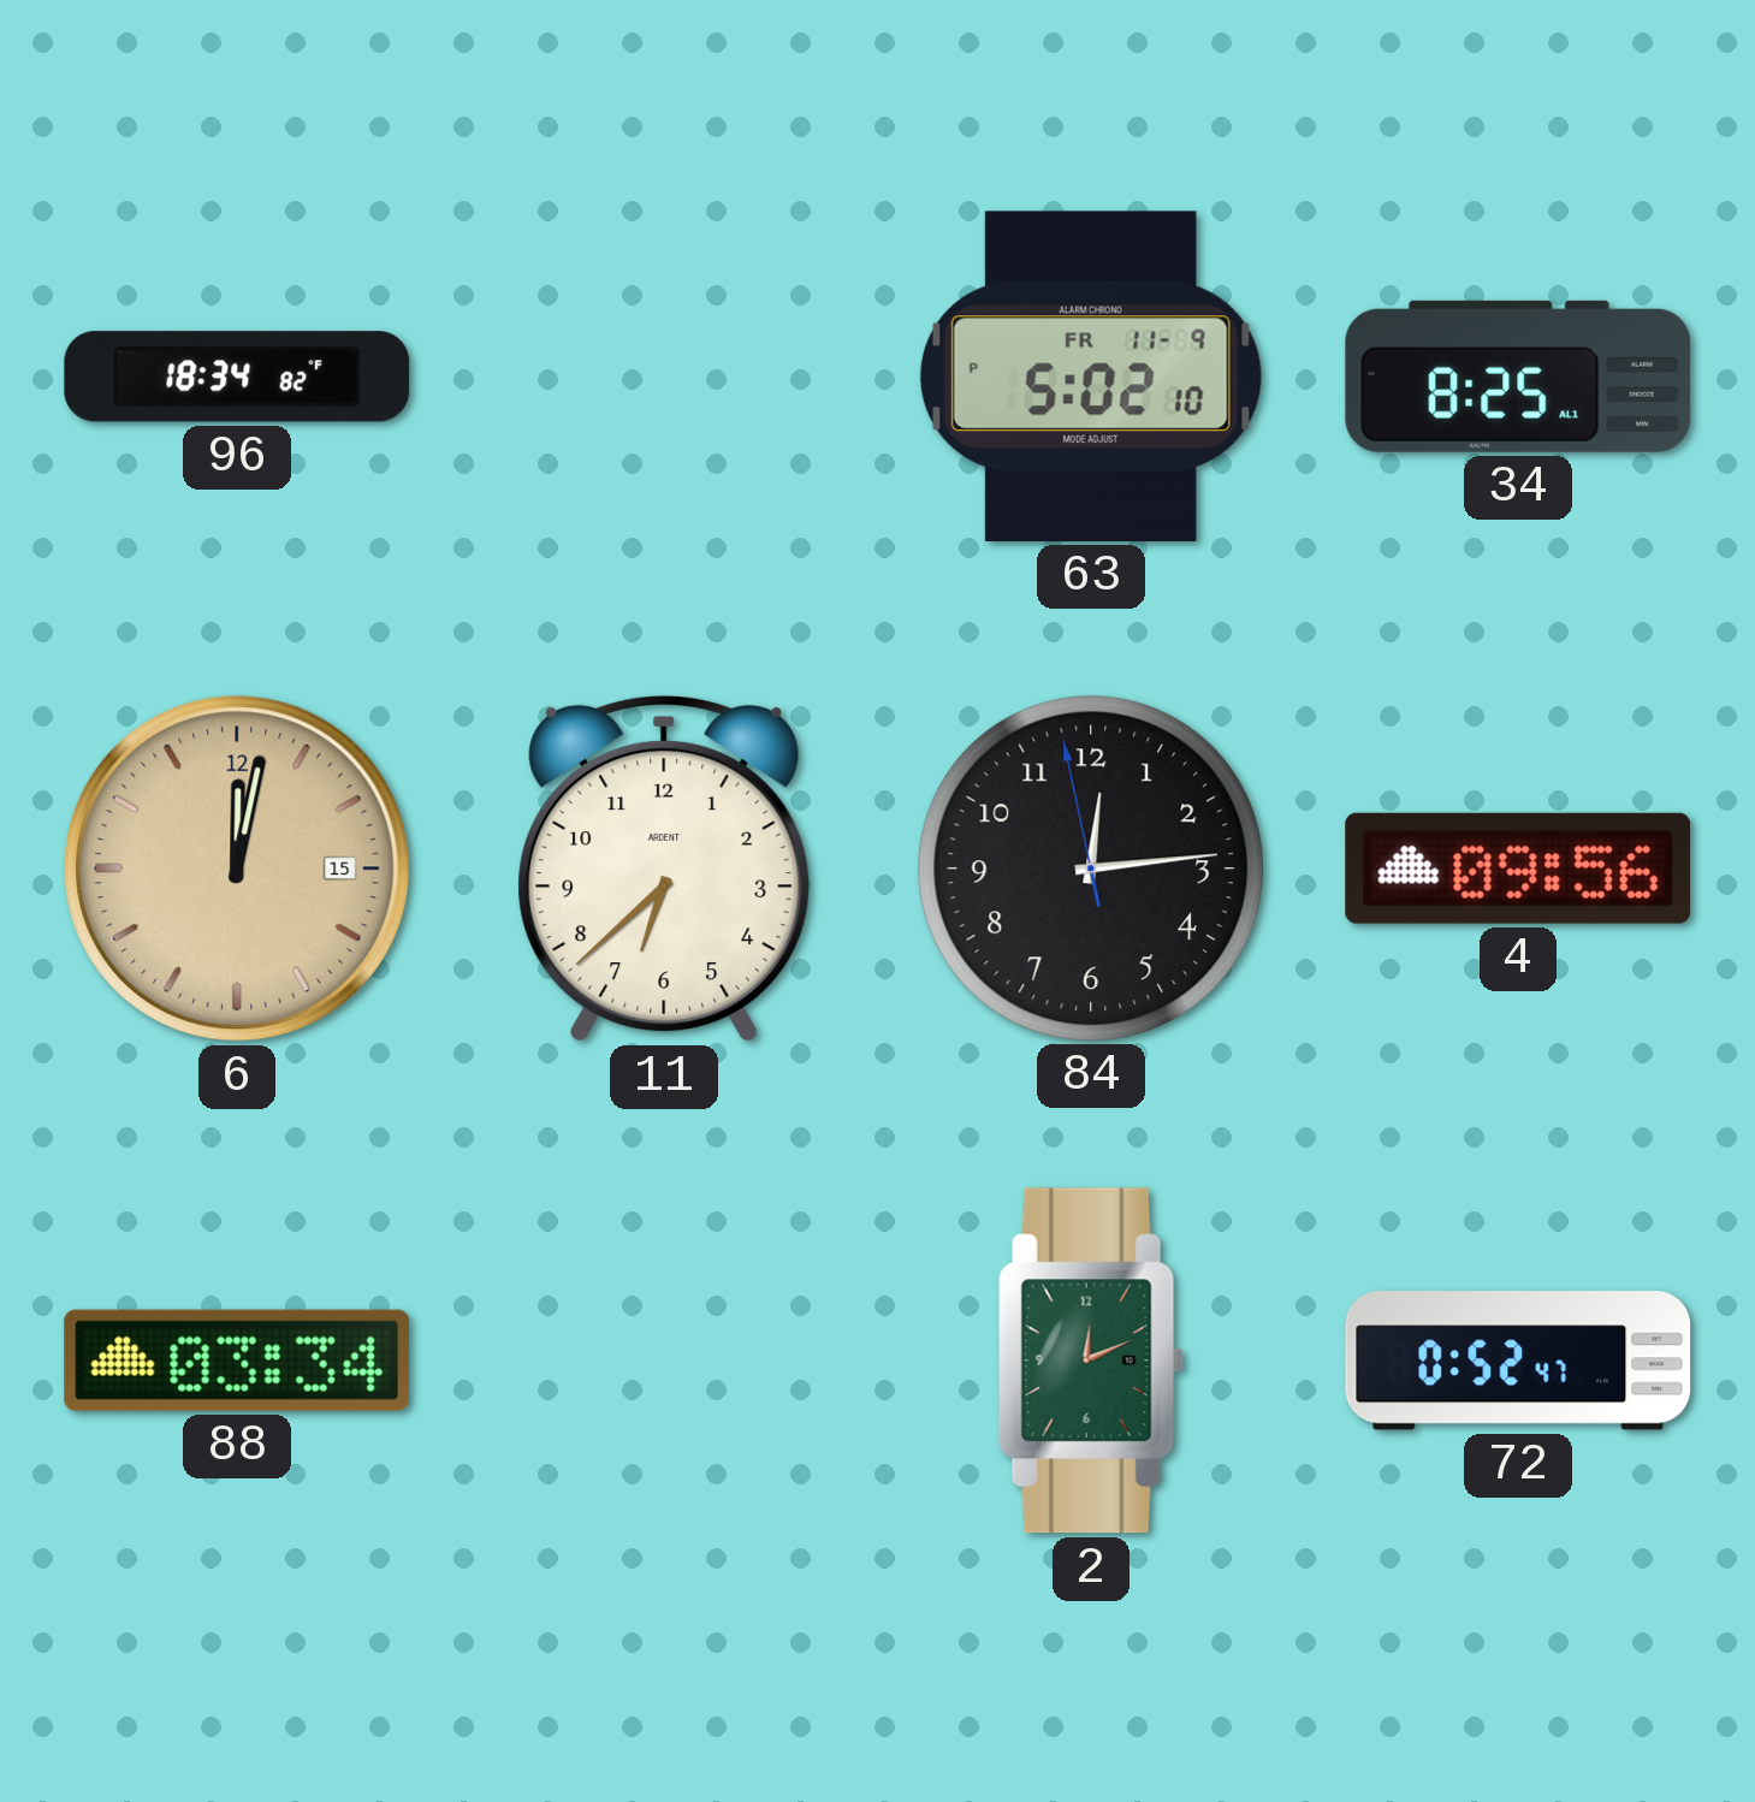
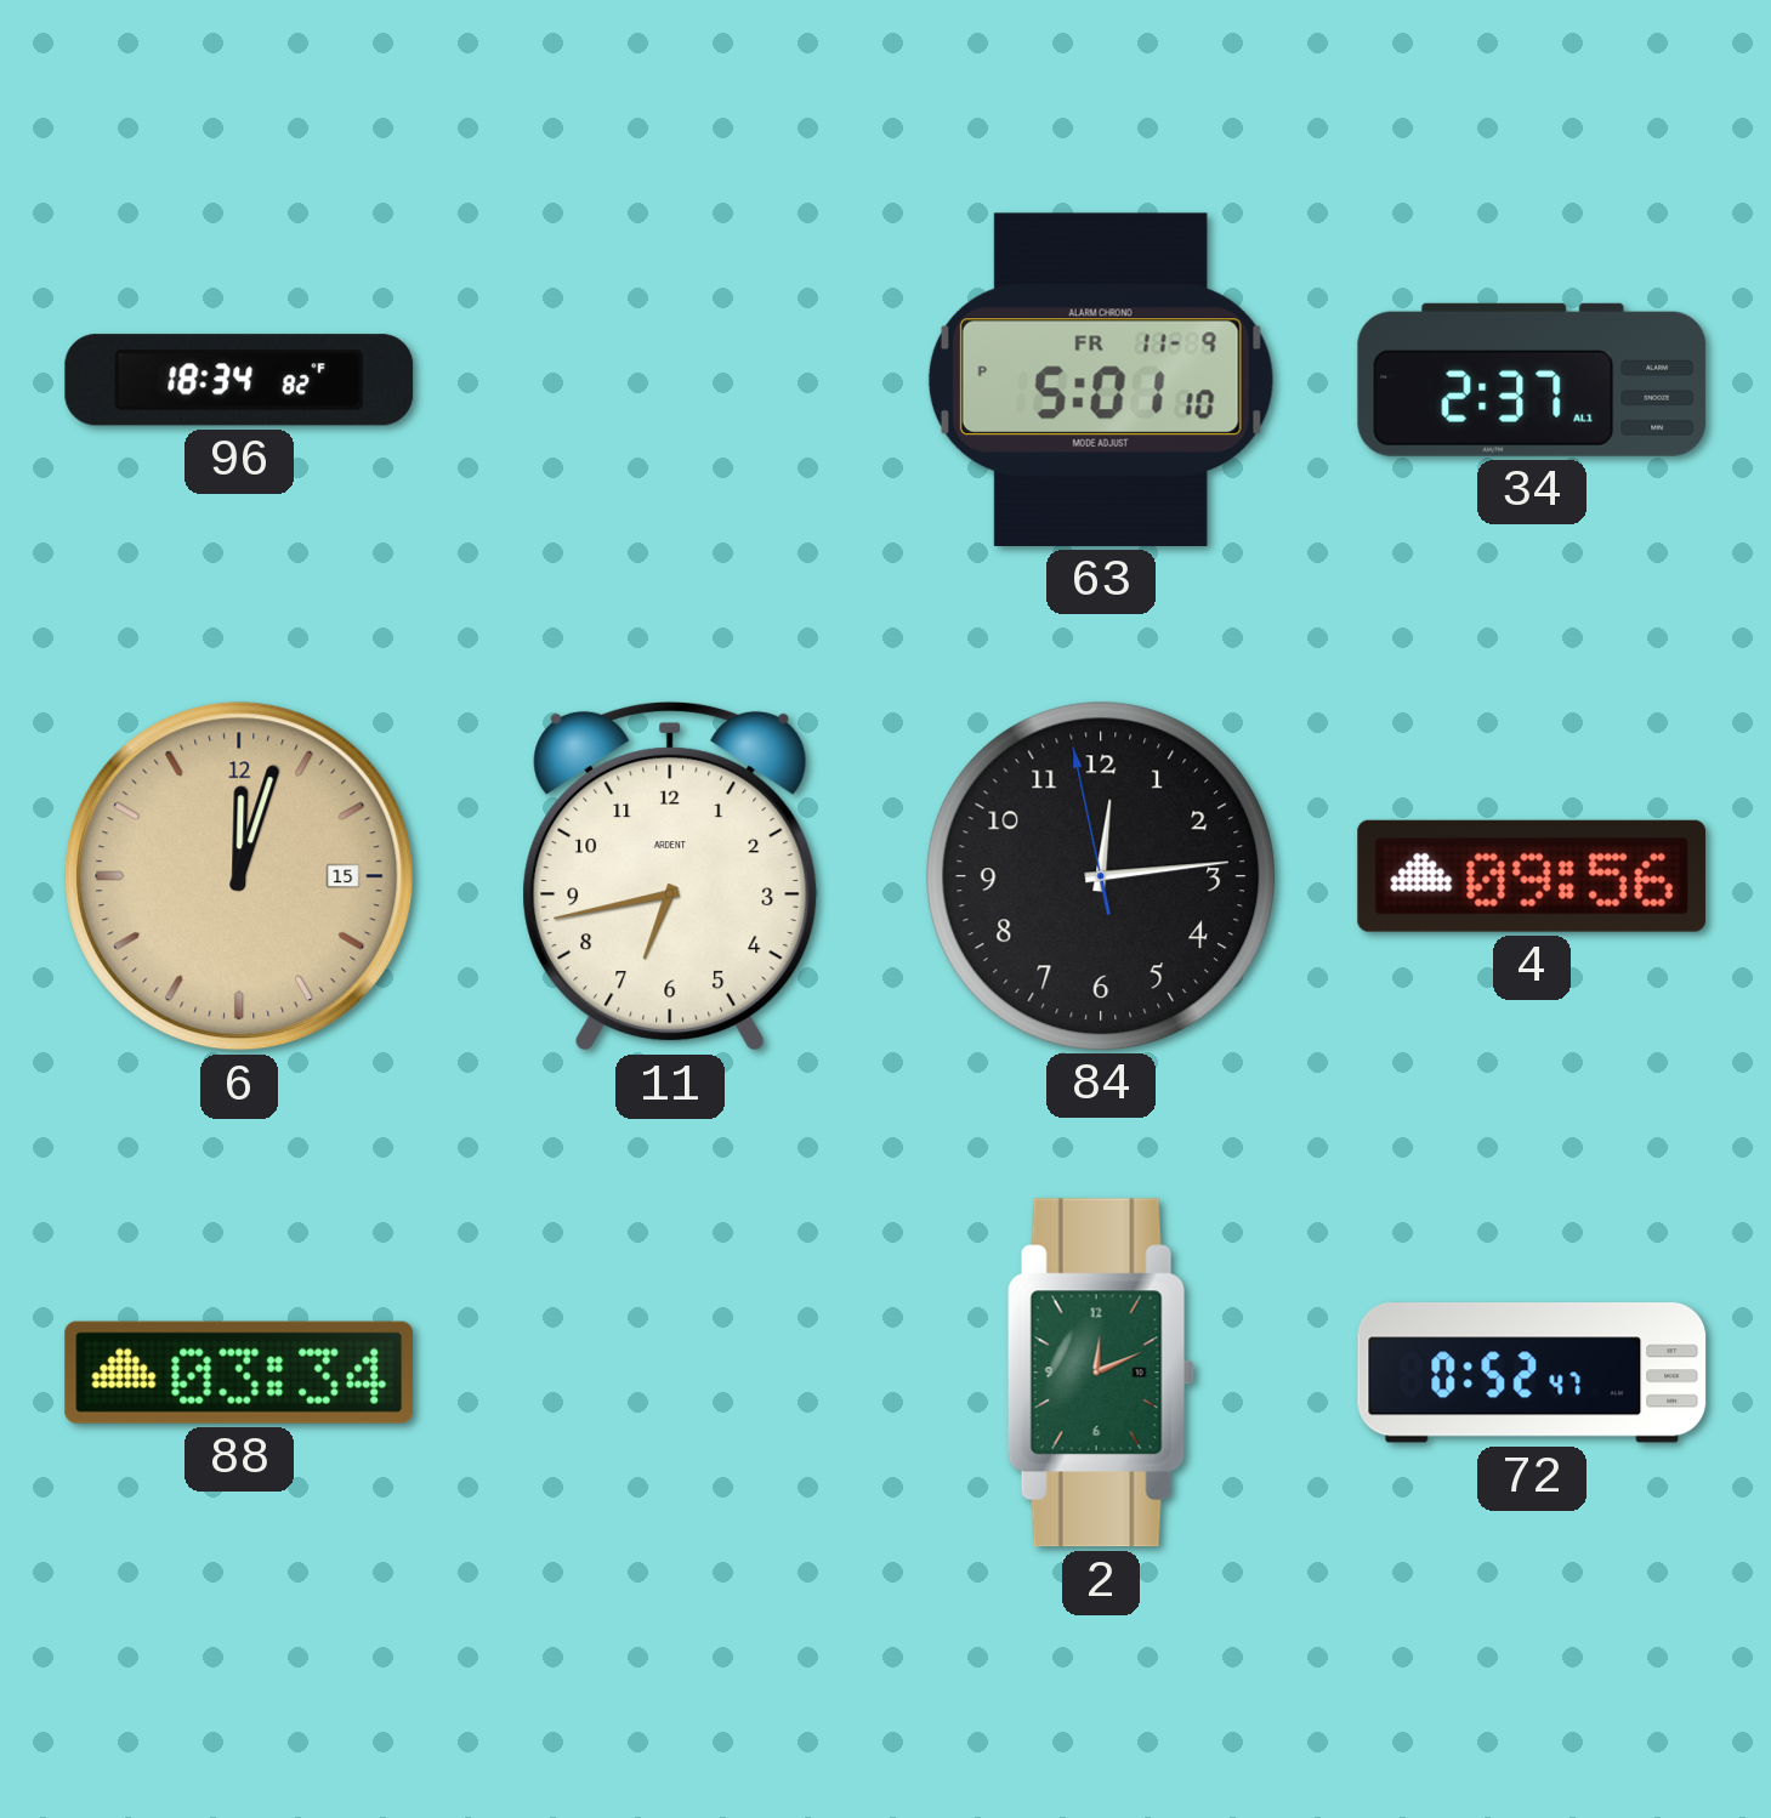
63: 5:02 -> 5:01
34: 8:25 -> 2:37
6: 12:02 -> 12:03
11: 6:38 -> 6:43
